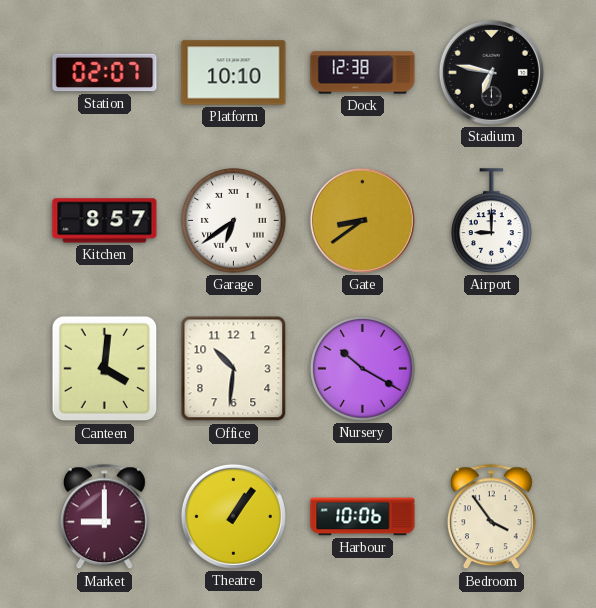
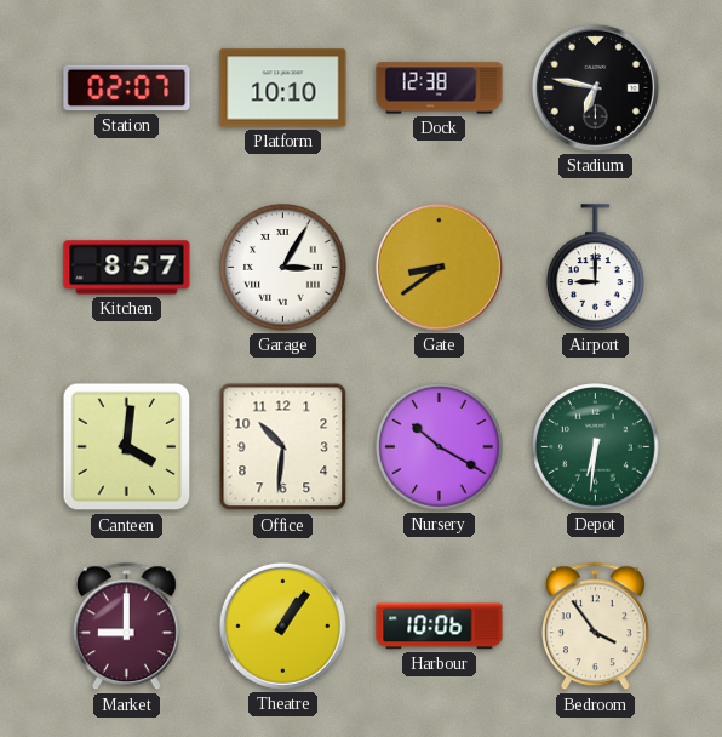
Garage: 6:39 -> 3:05
Depot: none -> 6:31
